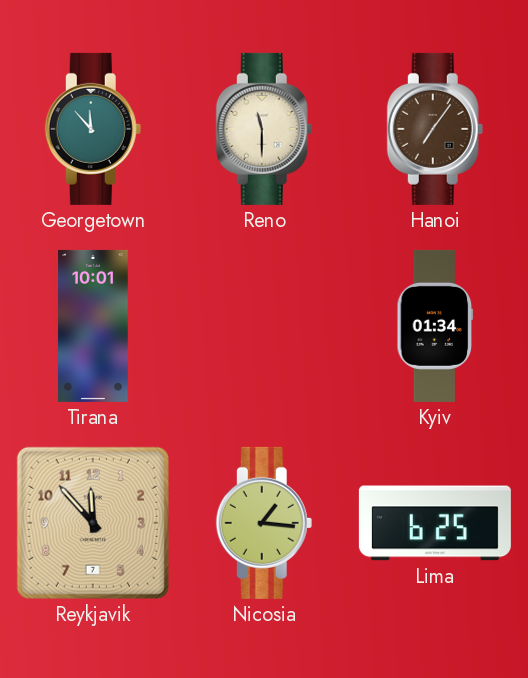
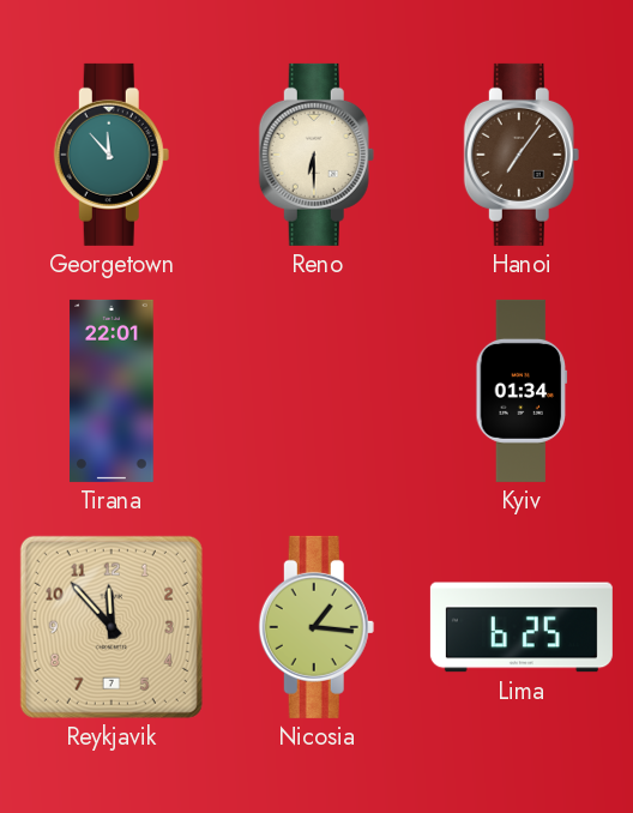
Reno: 11:30 -> 6:30
Tirana: 10:01 -> 22:01
